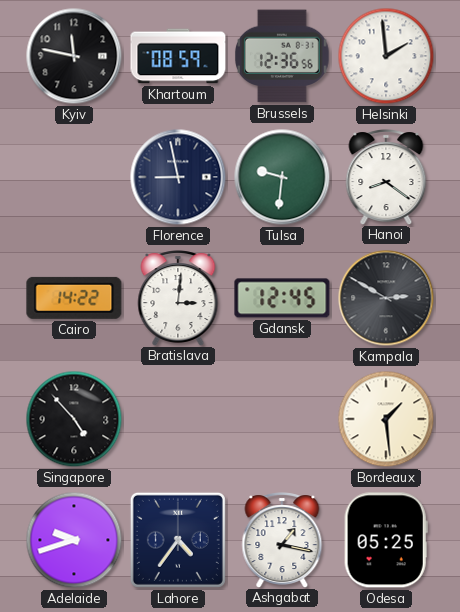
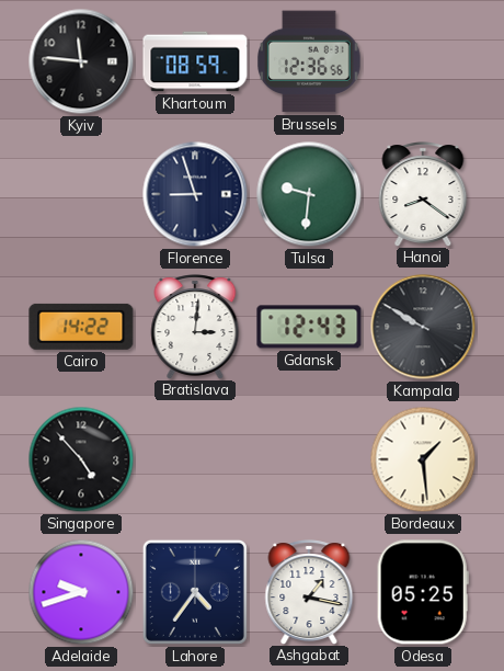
Kyiv: 11:47 -> 11:46
Helsinki: 1:59 -> none
Florence: 8:58 -> 8:57
Gdansk: 12:45 -> 12:43
Kampala: 2:50 -> 9:50
